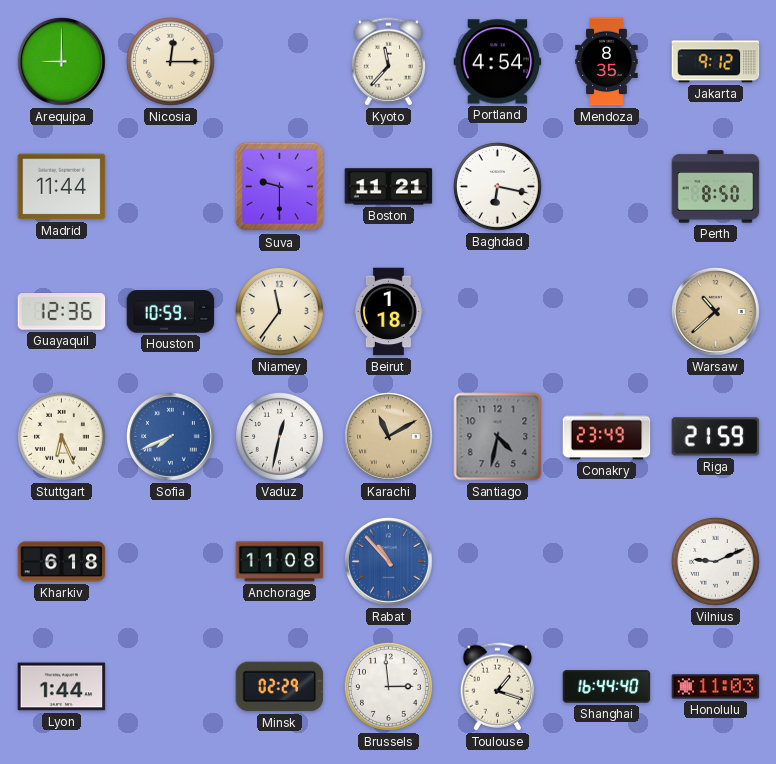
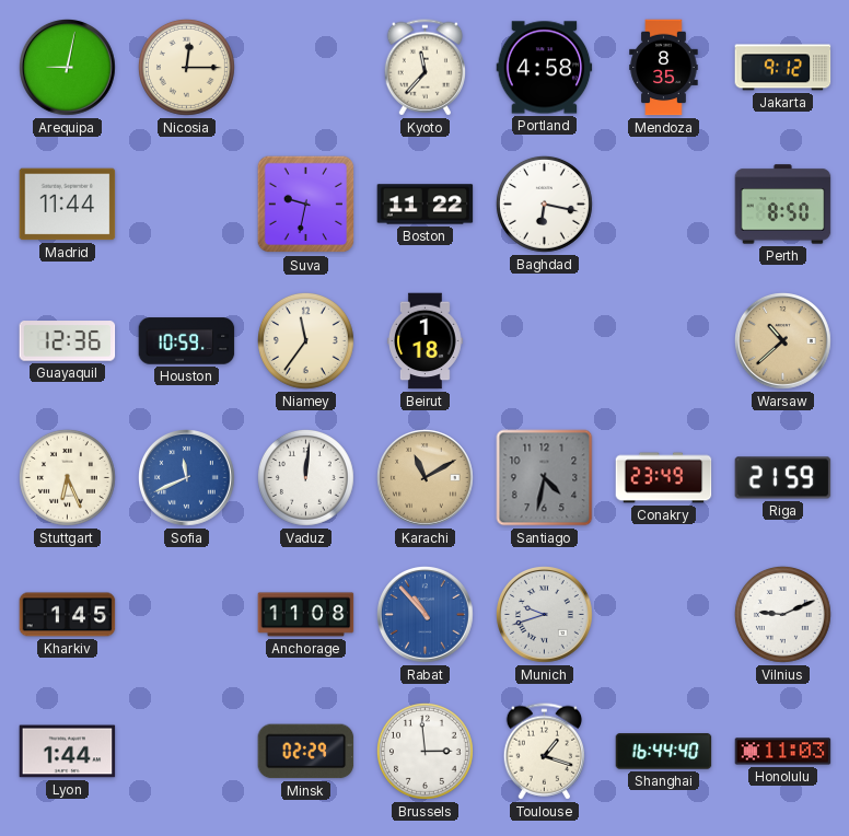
Arequipa: 9:00 -> 9:02
Portland: 4:54 -> 4:58
Suva: 9:30 -> 9:32
Boston: 11:21 -> 11:22
Sofia: 7:41 -> 11:41
Vaduz: 12:32 -> 12:01
Kharkiv: 6:18 -> 1:45
Munich: none -> 9:42
